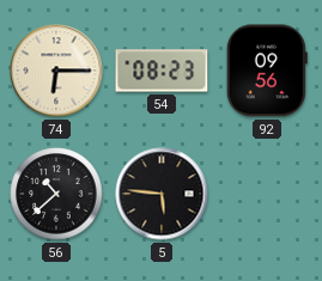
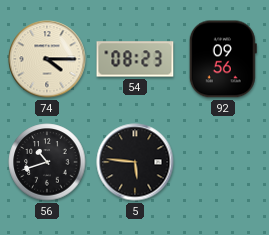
74: 6:15 -> 4:15
56: 10:38 -> 10:42
